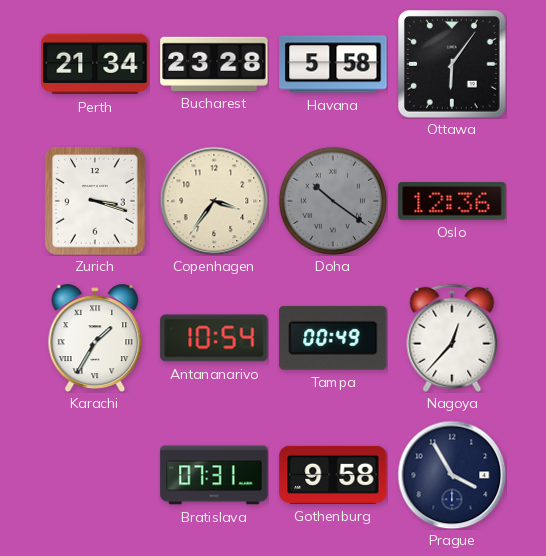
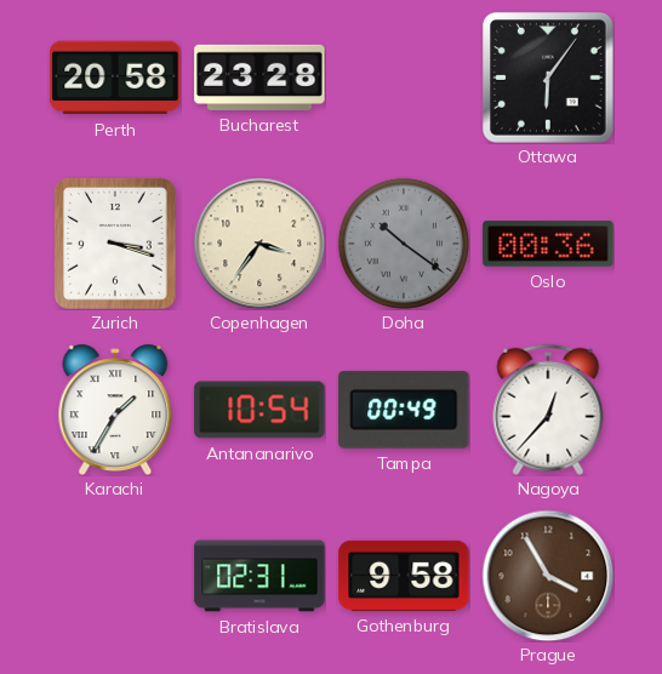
Perth: 21:34 -> 20:58
Havana: 5:58 -> none
Oslo: 12:36 -> 00:36
Bratislava: 07:31 -> 02:31
Prague dial: navy -> brown
